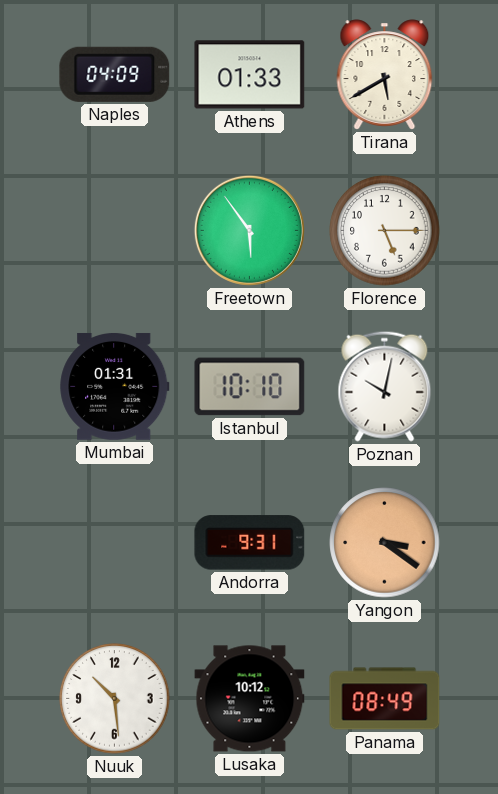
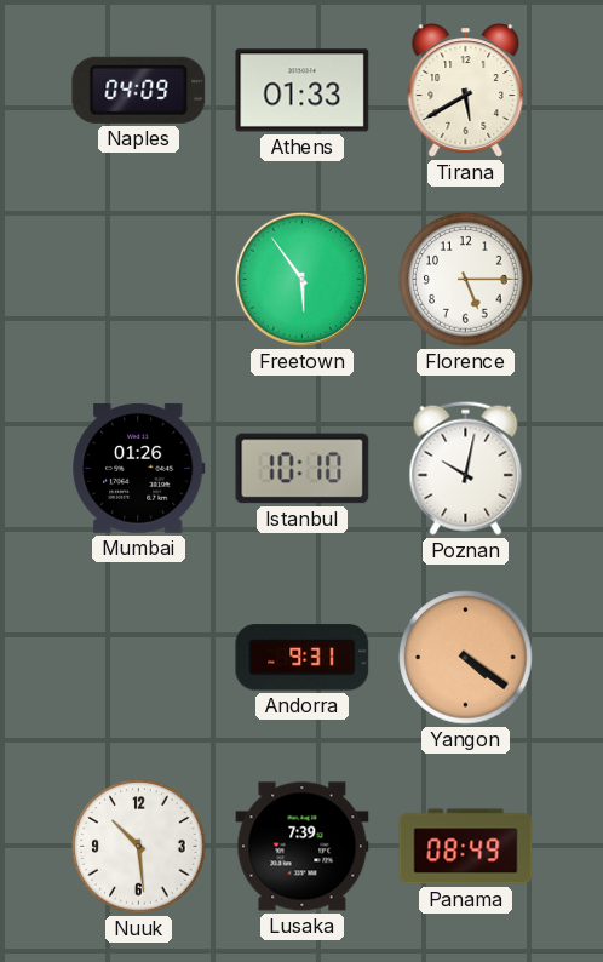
Mumbai: 01:31 -> 01:26
Yangon: 3:21 -> 4:21
Lusaka: 10:12 -> 7:39
